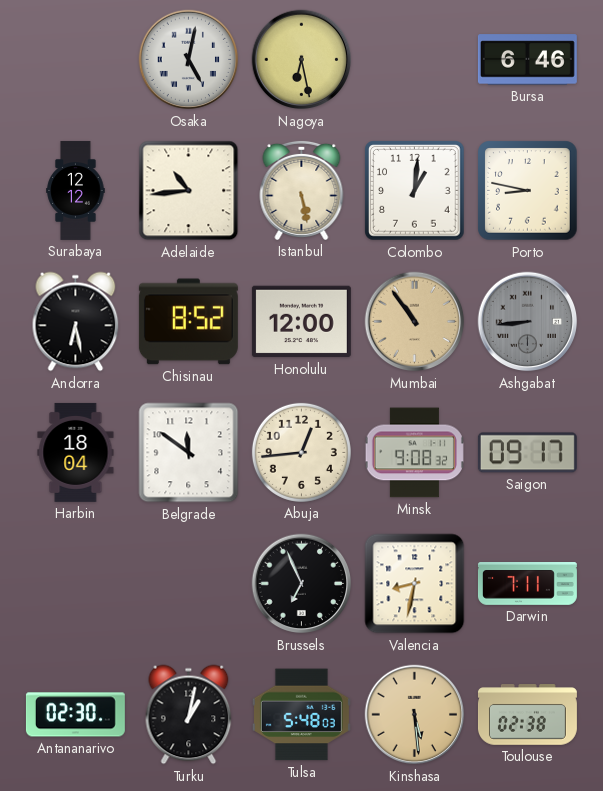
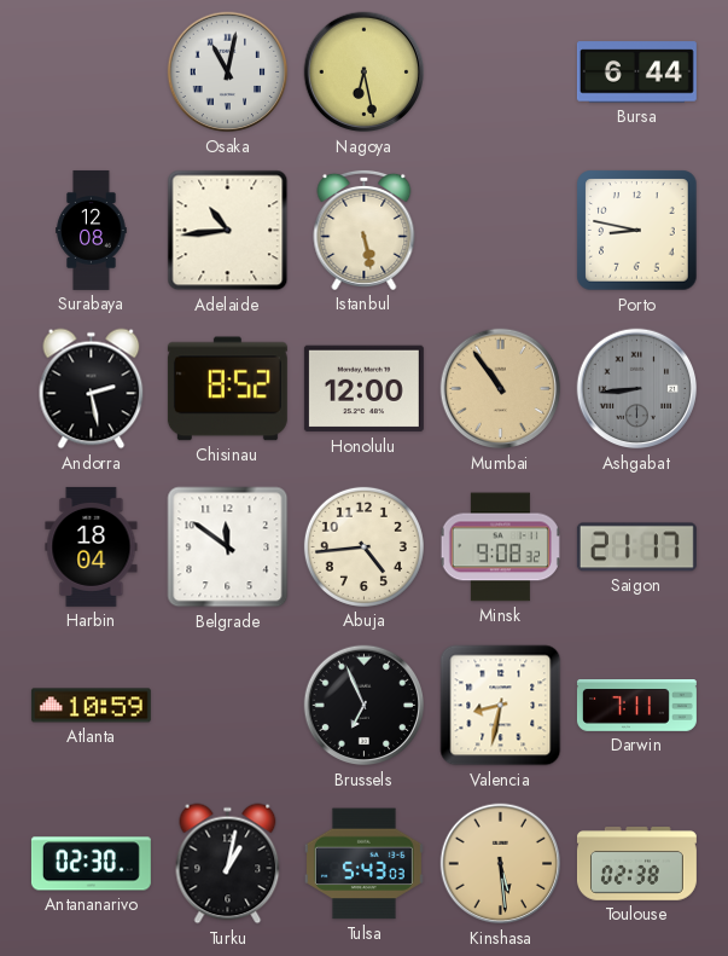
Osaka: 5:02 -> 11:02
Bursa: 6:46 -> 6:44
Surabaya: 12:12 -> 12:08
Colombo: 1:01 -> none
Andorra: 6:28 -> 2:28
Abuja: 12:44 -> 4:44
Saigon: 09:17 -> 21:17
Atlanta: none -> 10:59
Tulsa: 5:48 -> 5:43
